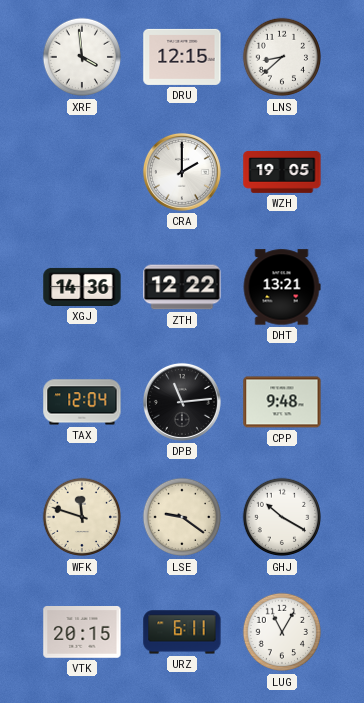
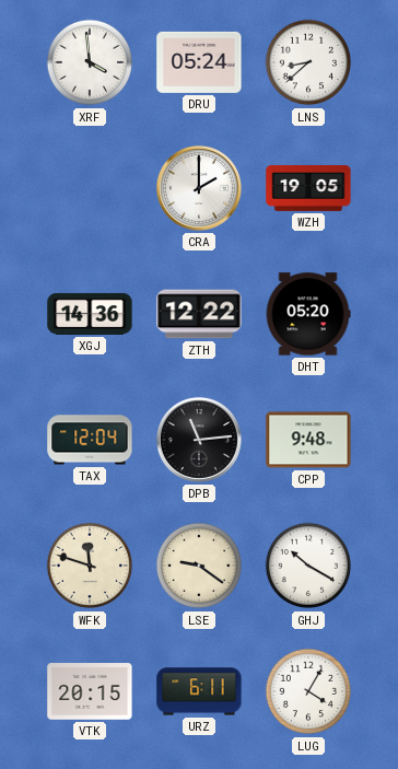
DRU: 12:15 -> 05:24
DHT: 13:21 -> 05:20
LUG: 11:05 -> 4:05
